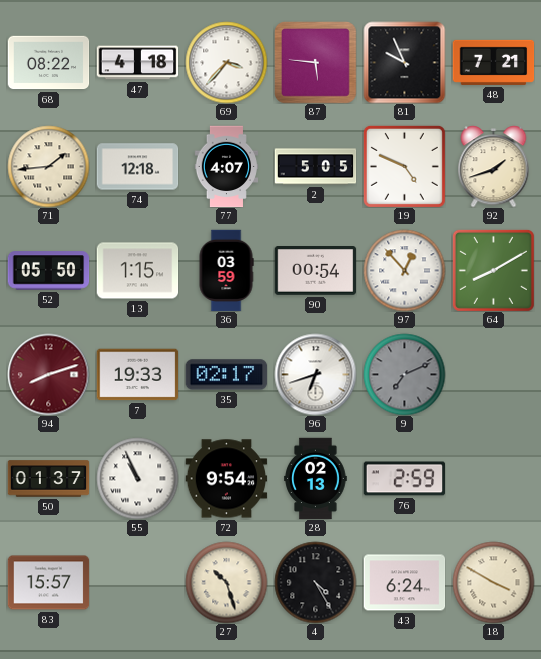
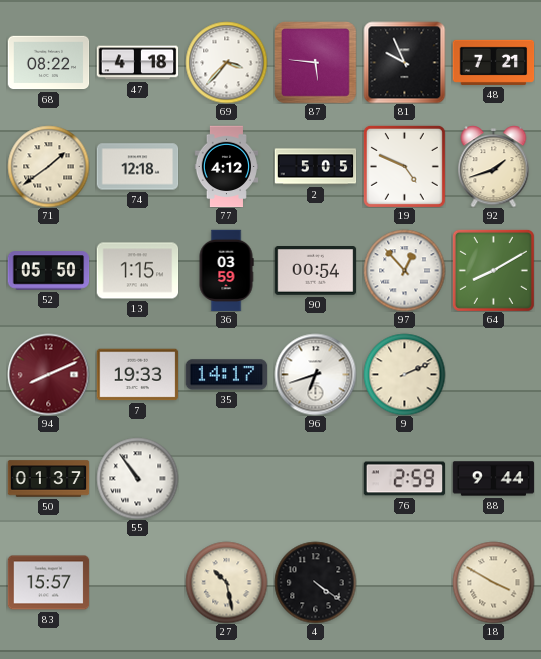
71: 1:44 -> 1:39
77: 4:07 -> 4:12
94: 8:12 -> 8:11
35: 02:17 -> 14:17
9: 7:11 -> 2:11
9 dial: grey -> cream
55: 10:56 -> 10:54
72: 9:54 -> none
28: 02:13 -> none
88: none -> 9:44
27: 10:27 -> 10:28
4: 4:25 -> 4:21
43: 6:24 -> none
